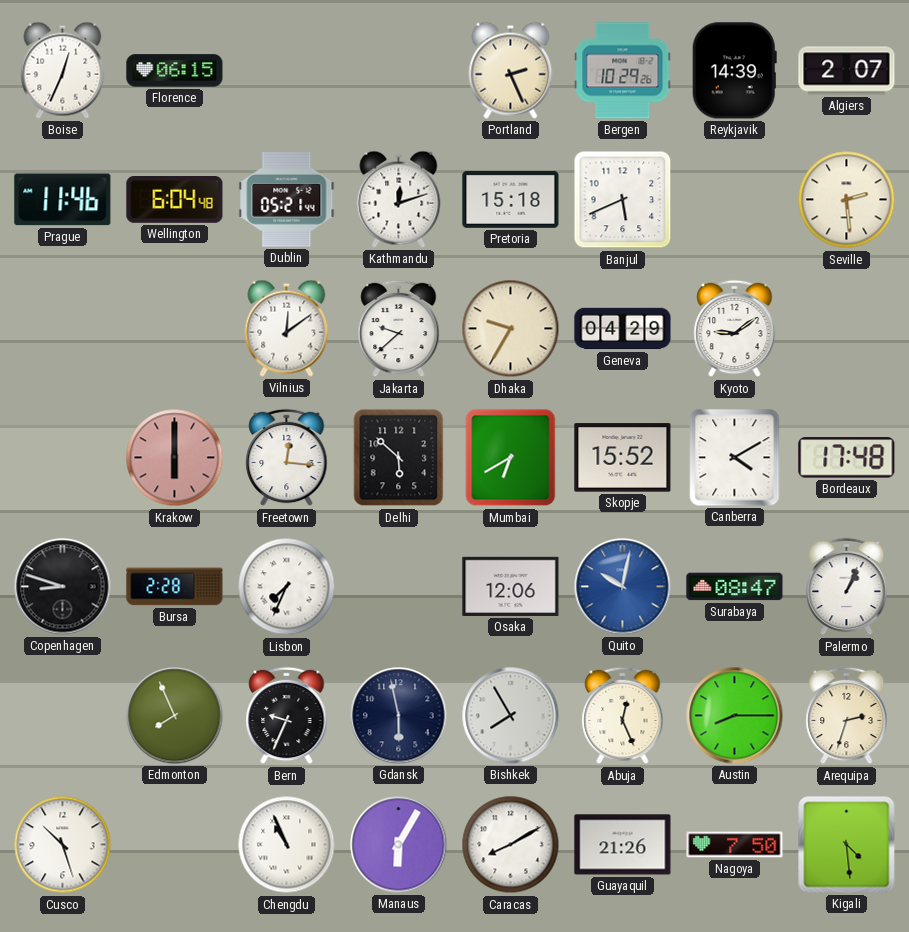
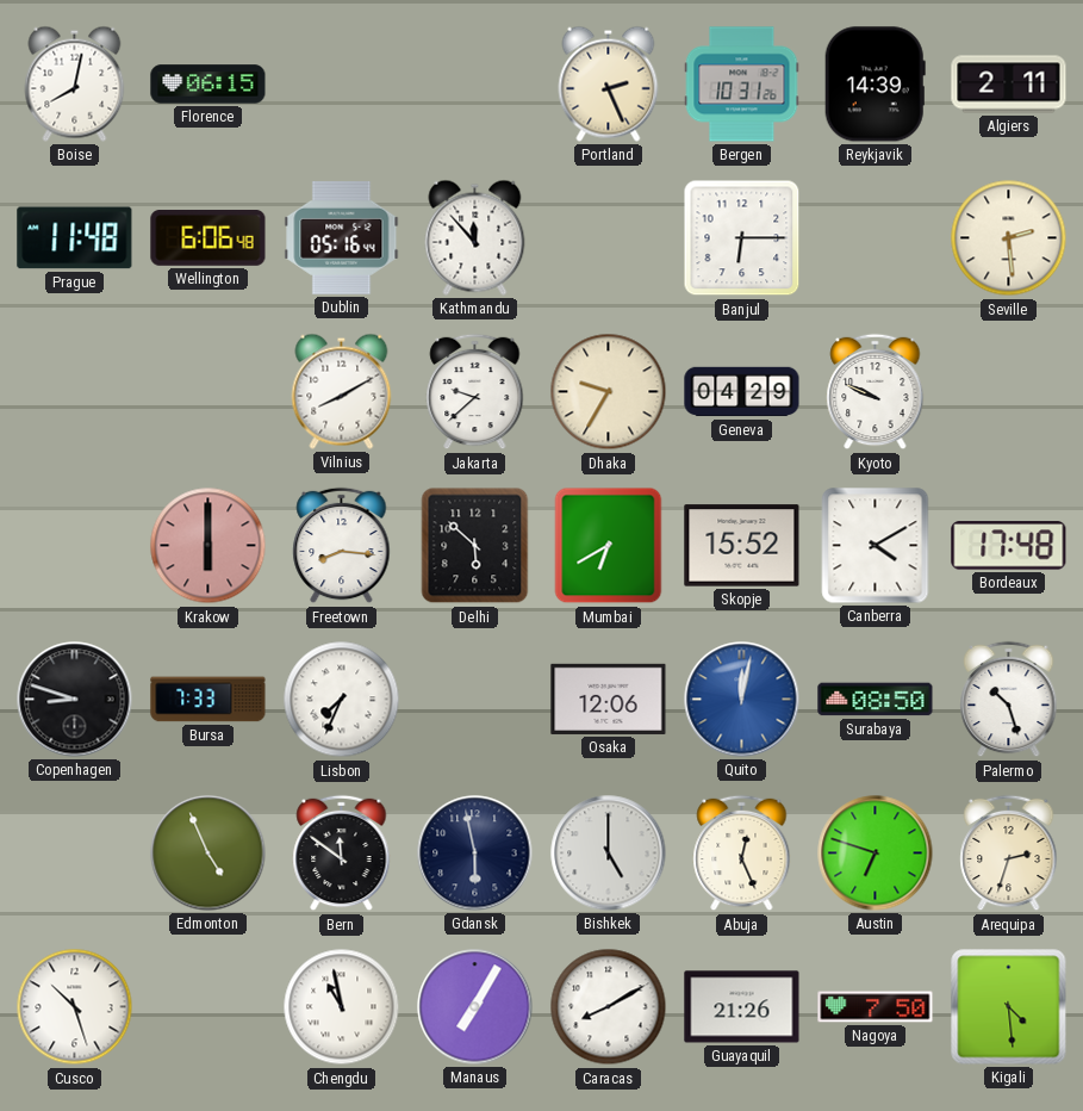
Boise: 12:34 -> 8:02
Bergen: 10:29 -> 10:31
Algiers: 2:07 -> 2:11
Prague: 11:46 -> 11:48
Wellington: 6:04 -> 6:06
Dublin: 05:21 -> 05:16
Kathmandu: 12:12 -> 11:53
Pretoria: 15:18 -> none
Banjul: 5:41 -> 6:15
Vilnius: 12:09 -> 8:10
Kyoto: 9:09 -> 9:49
Freetown: 12:16 -> 8:16
Bursa: 2:28 -> 7:33
Quito: 10:02 -> 12:02
Surabaya: 08:47 -> 08:50
Palermo: 1:04 -> 10:27
Edmonton: 7:56 -> 4:56
Bern: 9:34 -> 11:51
Bishkek: 7:55 -> 5:00
Austin: 8:15 -> 6:48
Chengdu: 10:56 -> 10:58
Manaus: 6:05 -> 7:05
